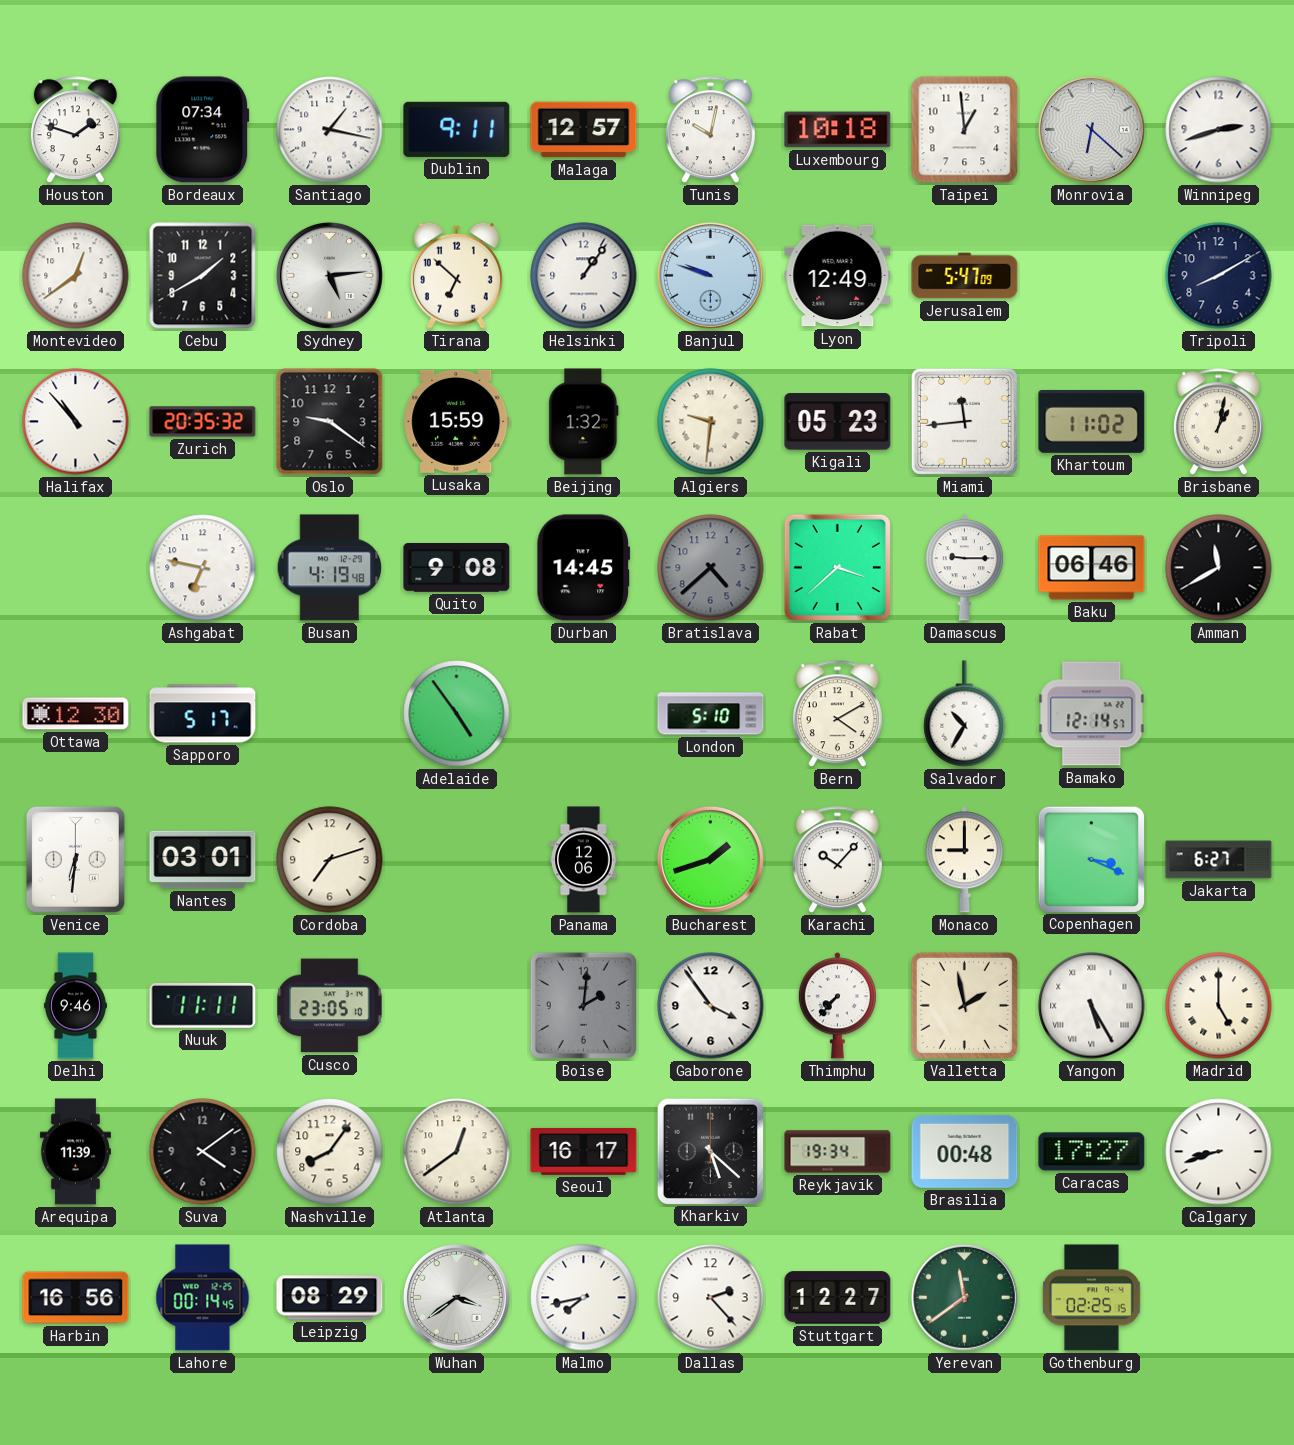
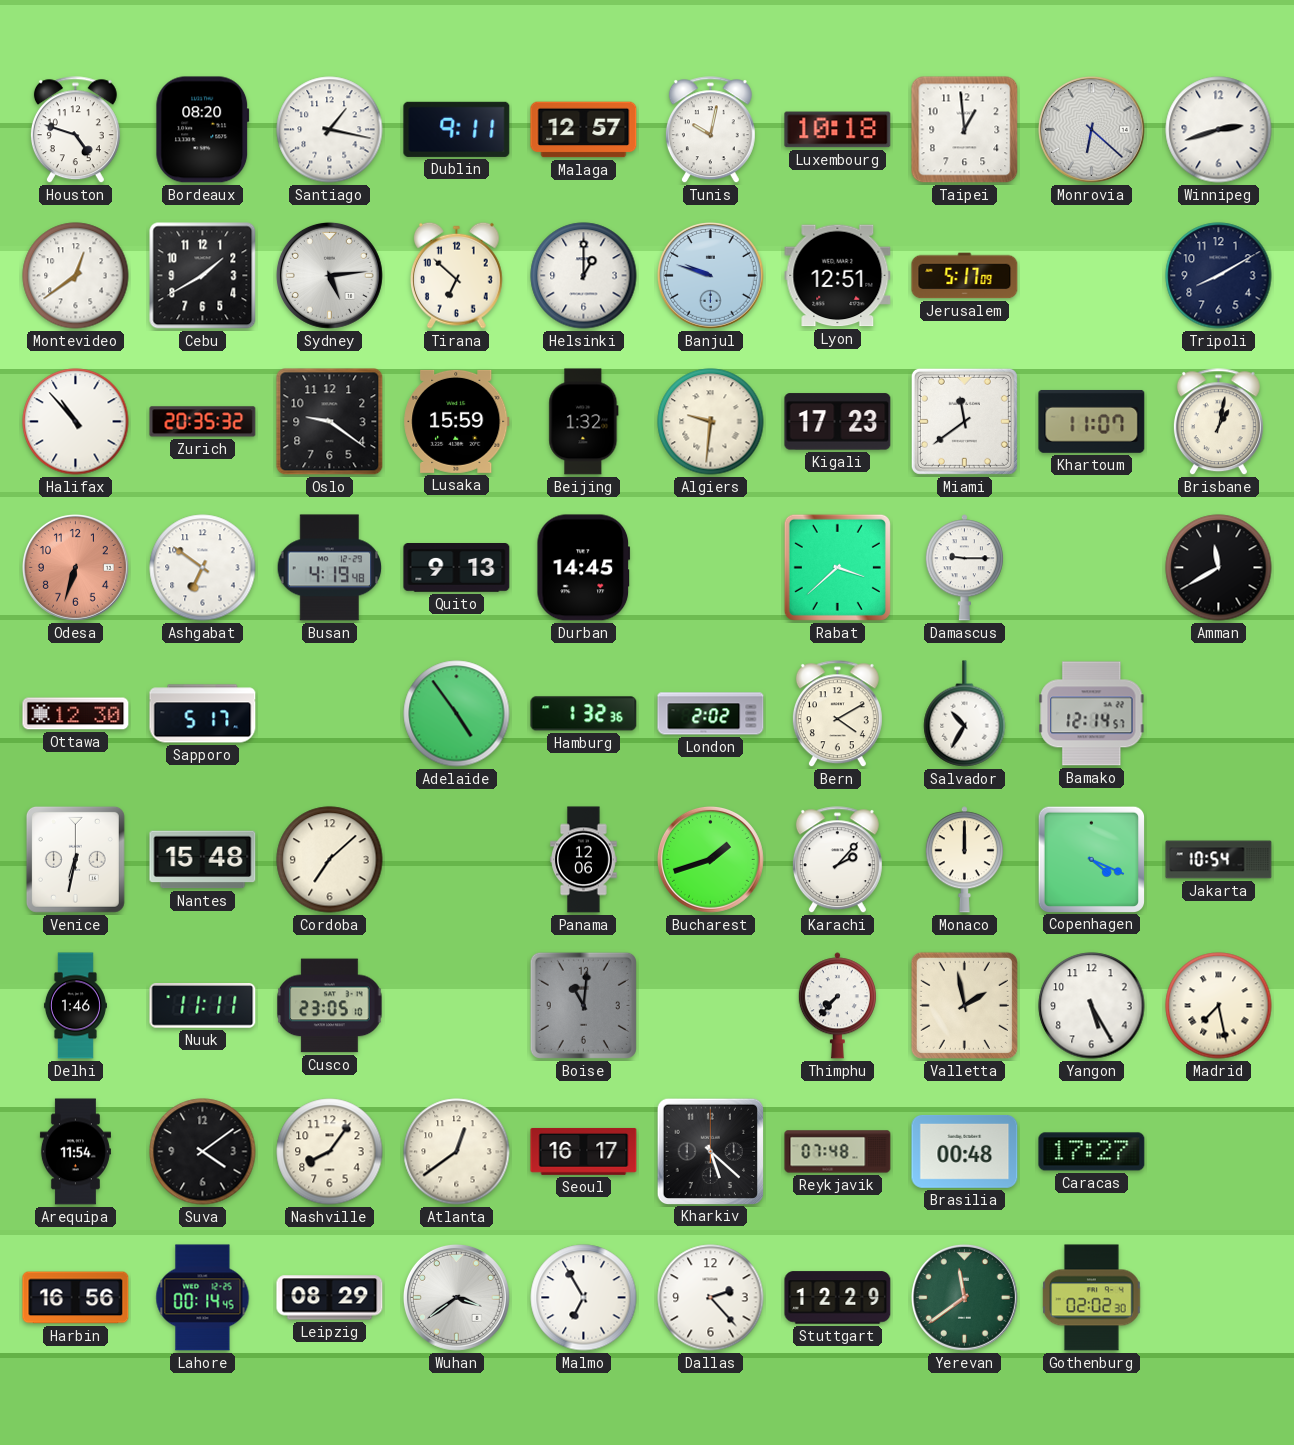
Houston: 1:48 -> 4:48
Bordeaux: 07:34 -> 08:20
Helsinki: 1:06 -> 1:00
Lyon: 12:49 -> 12:51
Jerusalem: 5:47 -> 5:17
Kigali: 05:23 -> 17:23
Miami: 11:44 -> 11:39
Khartoum: 11:02 -> 11:07
Odesa: none -> 6:33
Ashgabat: 6:47 -> 6:51
Quito: 9:08 -> 9:13
Bratislava: 4:38 -> none
Baku: 06:46 -> none
Hamburg: none -> 1:32
London: 5:10 -> 2:02
Venice: 6:31 -> 6:32
Nantes: 03:01 -> 15:48
Cordoba: 7:12 -> 7:08
Karachi: 10:07 -> 2:07
Monaco: 9:00 -> 12:00
Copenhagen: 3:19 -> 4:19
Jakarta: 6:27 -> 10:54
Delhi: 9:46 -> 1:46
Boise: 2:01 -> 11:01
Gaborone: 3:54 -> none
Yangon numerals: Roman -> Arabic
Madrid: 5:00 -> 7:28
Arequipa: 11:39 -> 11:54
Reykjavik: 19:34 -> 07:48
Calgary: 8:42 -> none
Malmo: 7:43 -> 6:55
Stuttgart: 12:27 -> 12:29
Gothenburg: 02:25 -> 02:02
